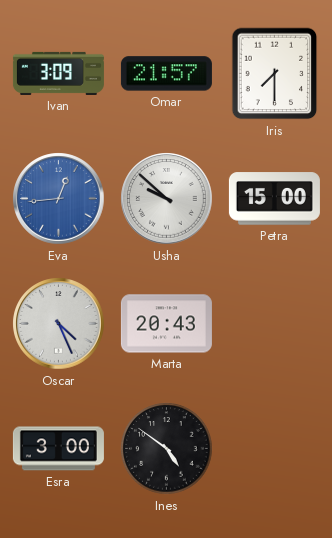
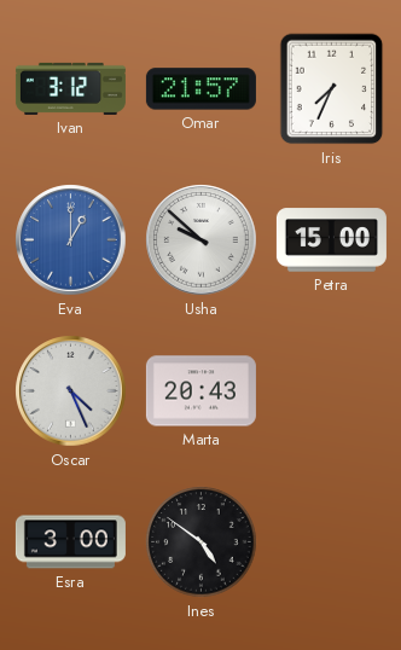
Ivan: 3:09 -> 3:12
Iris: 7:30 -> 7:34
Eva: 12:44 -> 1:00
